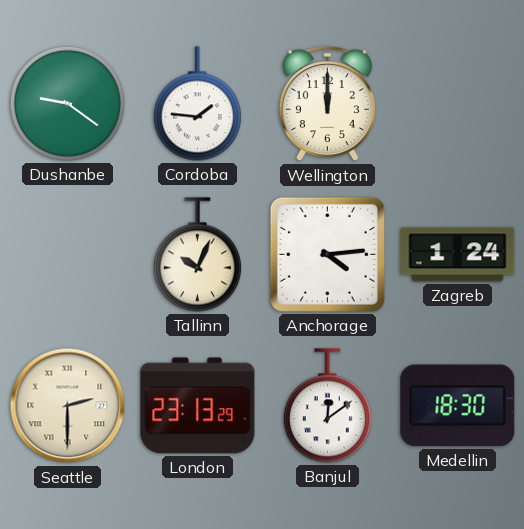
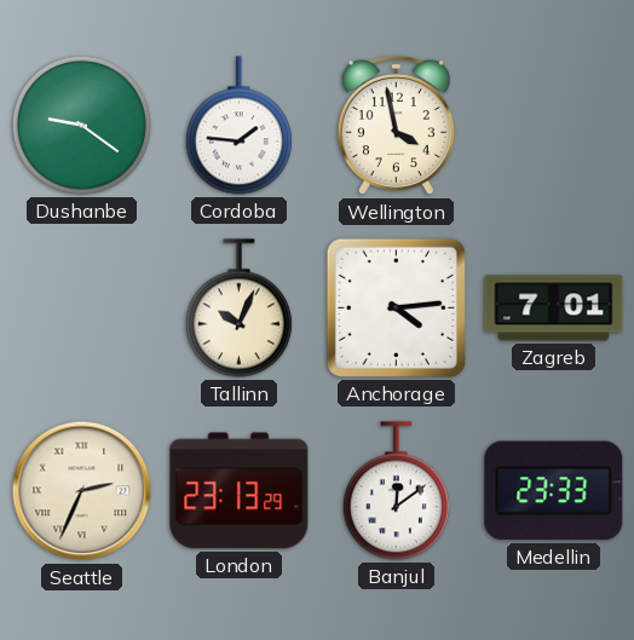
Wellington: 12:00 -> 3:58
Zagreb: 1:24 -> 7:01
Seattle: 2:30 -> 2:34
Medellin: 18:30 -> 23:33
